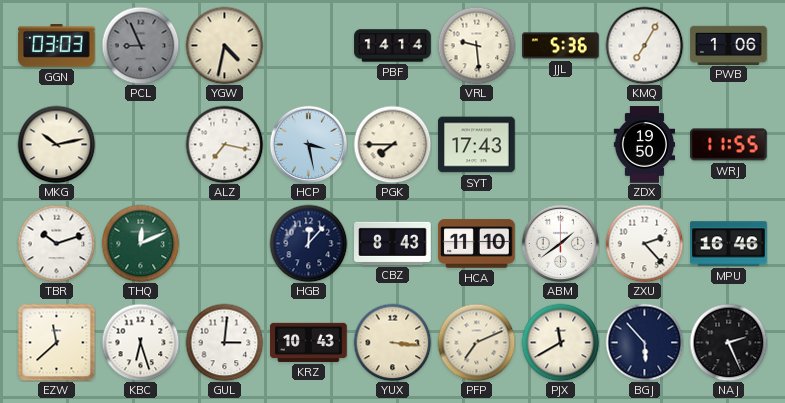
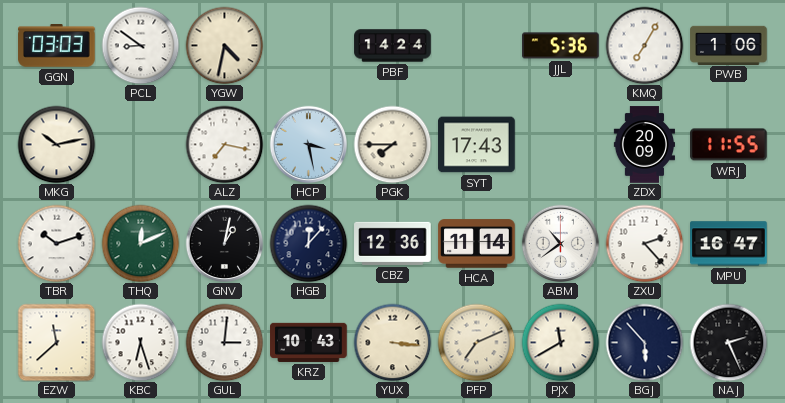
PCL: 8:56 -> 8:51
PCL dial: grey -> white
PBF: 14:14 -> 14:24
VRL: 9:29 -> none
ZDX: 19:50 -> 20:09
GNV: none -> 1:02
CBZ: 8:43 -> 12:36
HCA: 11:10 -> 11:14
ABM: 1:39 -> 10:39
MPU: 16:46 -> 16:47
